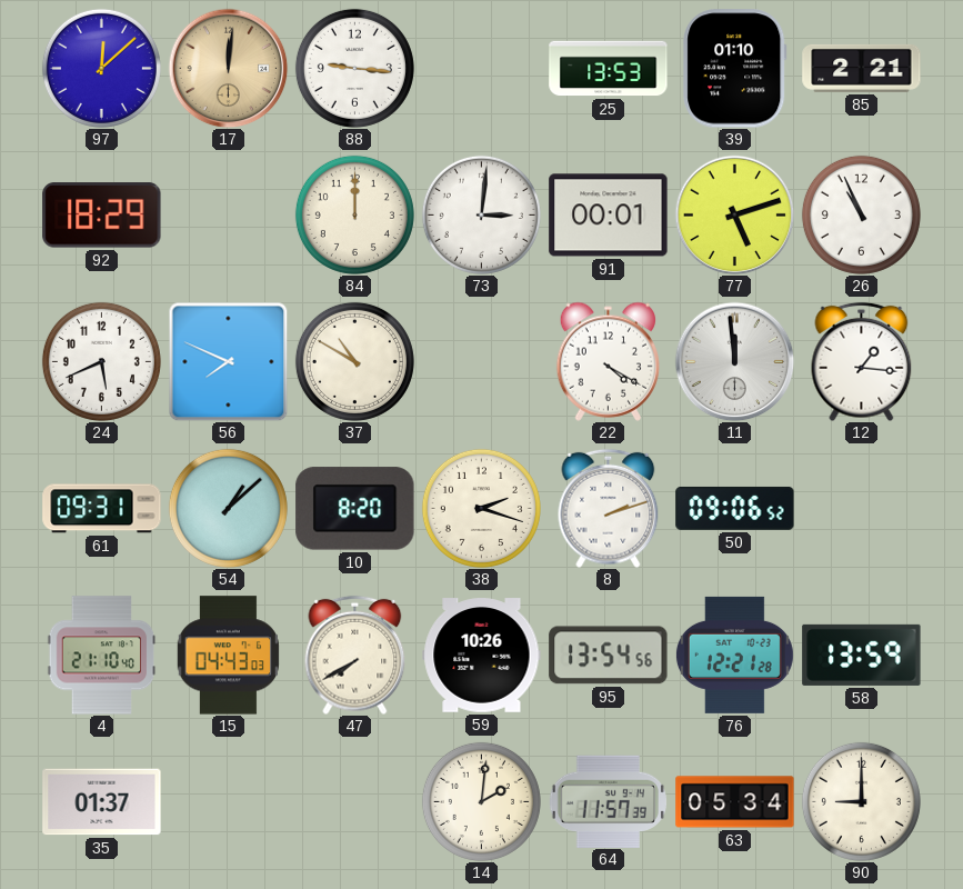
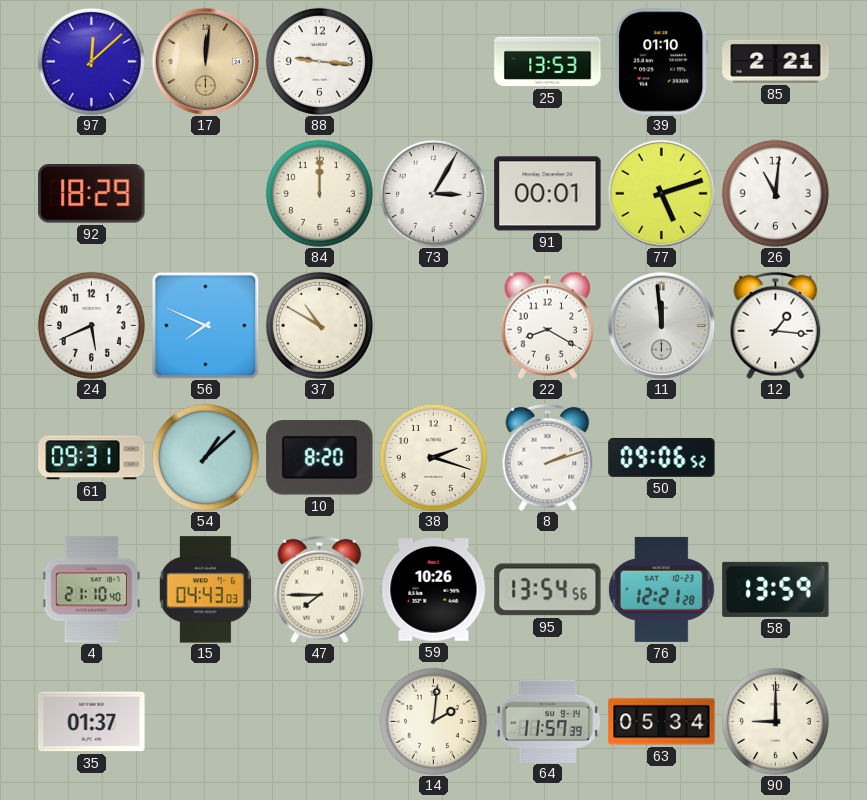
73: 3:01 -> 3:05
26: 10:56 -> 11:01
22: 4:20 -> 8:20
47: 7:40 -> 7:45
